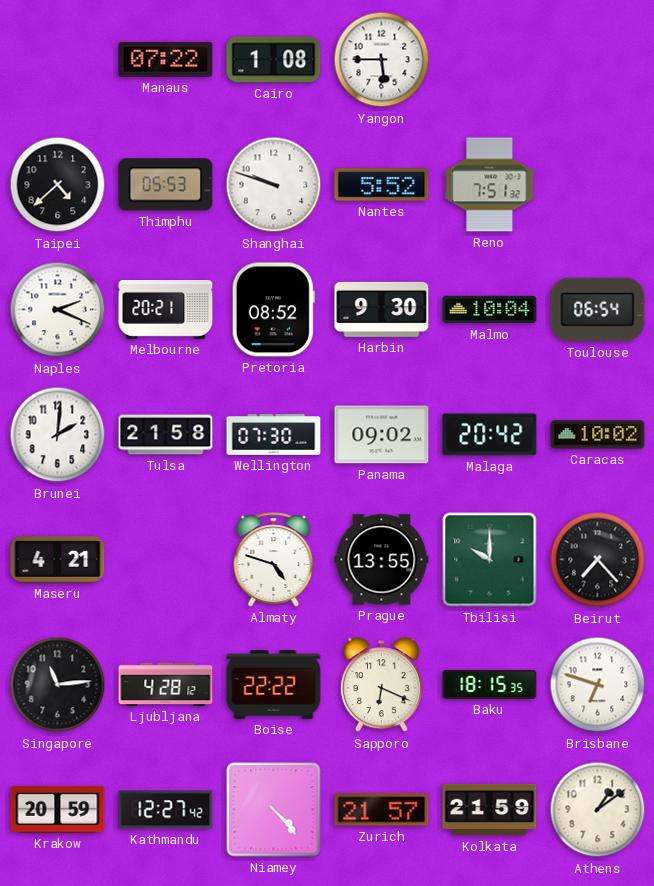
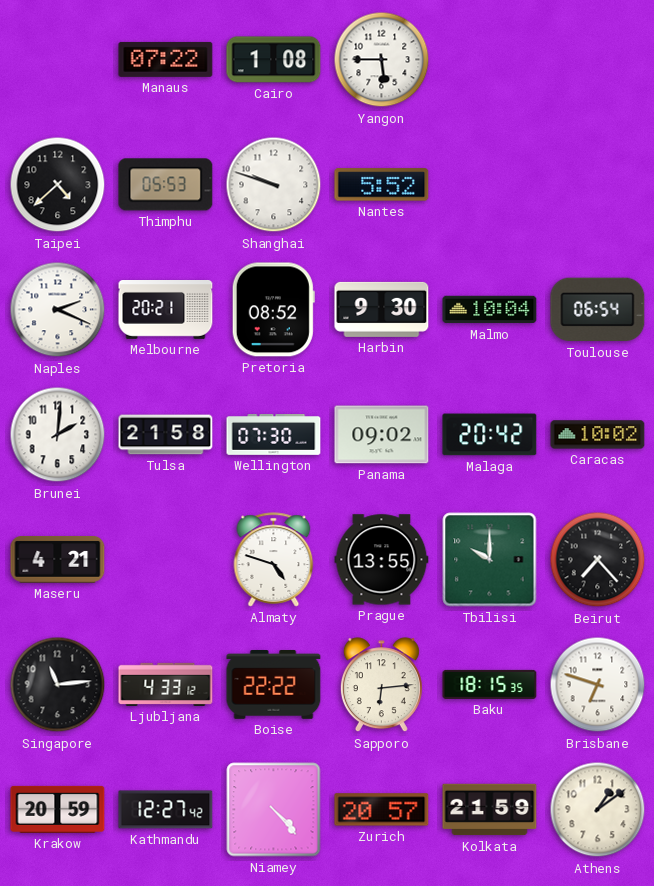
Reno: 7:51 -> none
Ljubljana: 4:28 -> 4:33
Sapporo: 6:19 -> 6:14
Zurich: 21:57 -> 20:57
